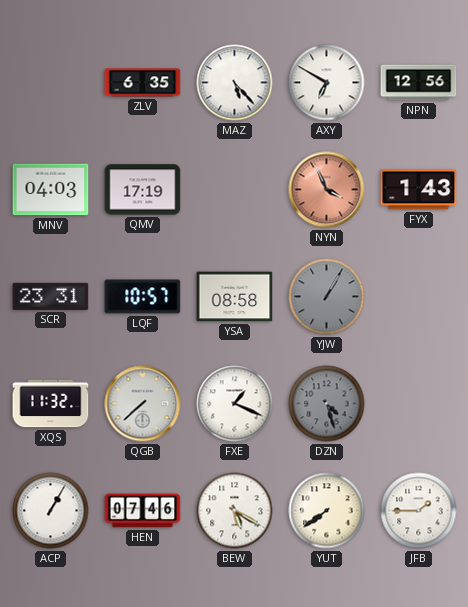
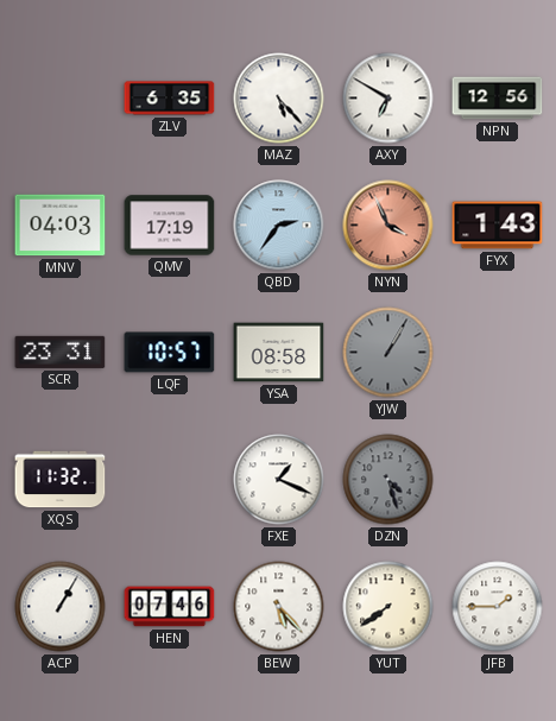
QBD: none -> 2:36
QGB: 7:38 -> none
BEW: 5:20 -> 5:23
